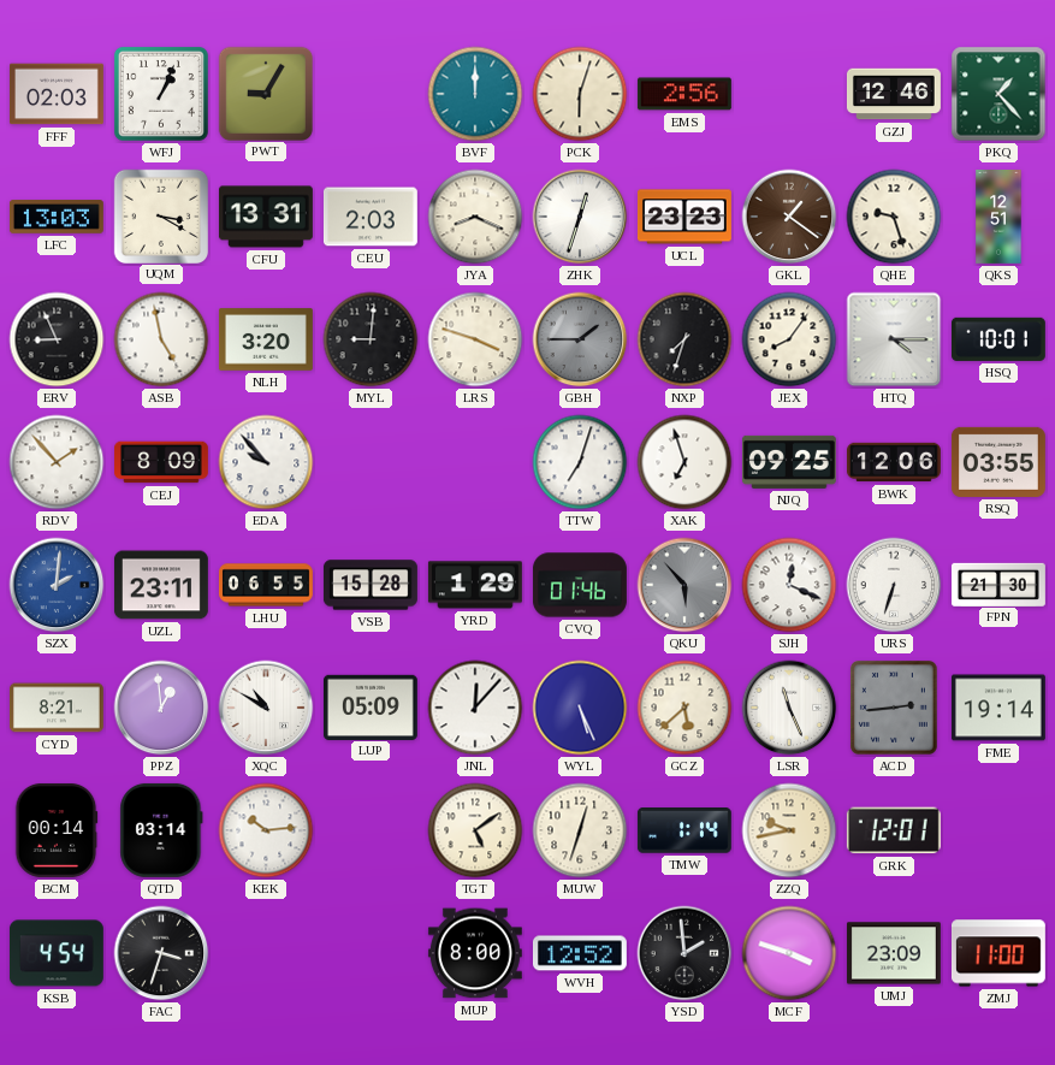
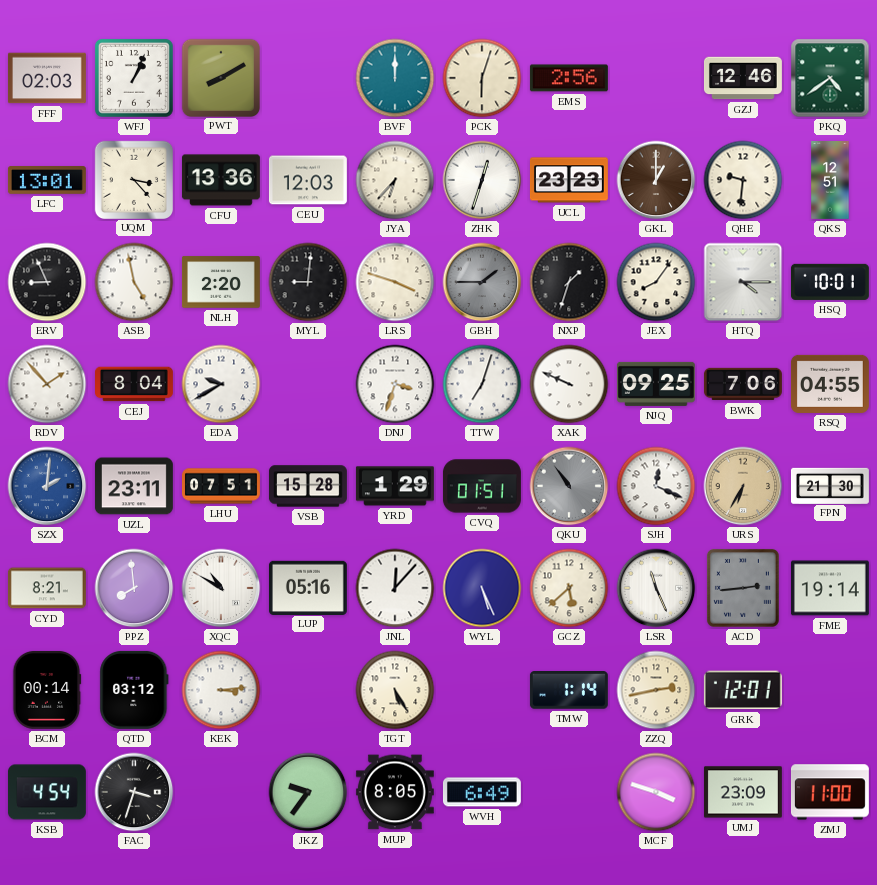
PWT: 9:05 -> 8:10
PKQ: 1:23 -> 4:39
LFC: 13:03 -> 13:01
UQM: 3:20 -> 3:23
CFU: 13:31 -> 13:36
CEU: 2:03 -> 12:03
JYA: 8:19 -> 6:37
GKL: 1:21 -> 1:00
QHE: 9:27 -> 9:31
NLH: 3:20 -> 2:20
NXP: 7:33 -> 1:33
CEJ: 8:09 -> 8:04
EDA: 9:53 -> 9:40
DNJ: none -> 3:33
XAK: 6:57 -> 9:49
BWK: 12:06 -> 7:06
RSQ: 03:55 -> 04:55
LHU: 06:55 -> 07:51
CVQ: 01:46 -> 01:51
QKU: 5:53 -> 10:54
URS: 6:33 -> 6:35
URS dial: white -> champagne
PPZ: 12:59 -> 7:59
LUP: 05:09 -> 05:16
QTD: 03:14 -> 03:12
KEK: 10:14 -> 3:14
TGT: 5:09 -> 5:25
MUW: 12:33 -> none
ZZQ: 9:43 -> 2:43
JKZ: none -> 9:36
MUP: 8:00 -> 8:05
WVH: 12:52 -> 6:49
YSD: 1:59 -> none
